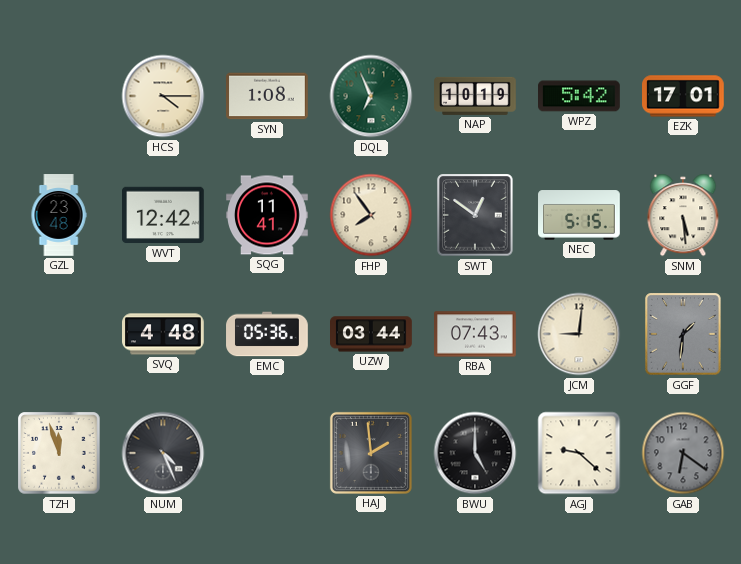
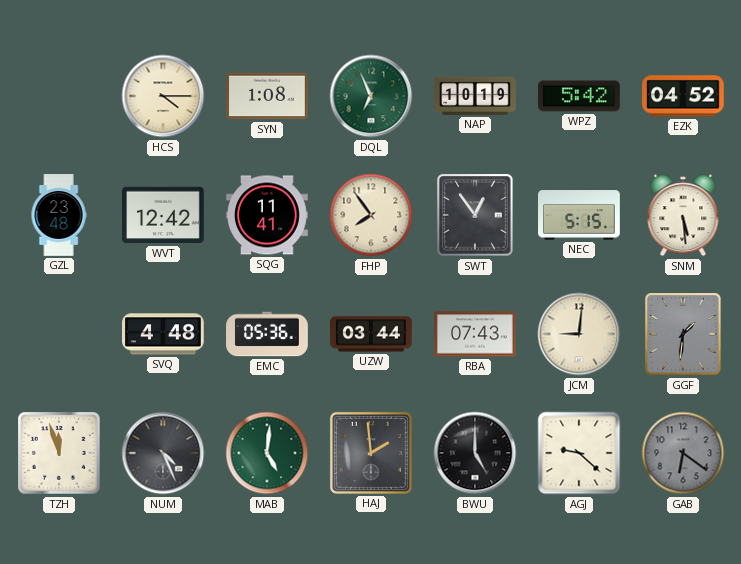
EZK: 17:01 -> 04:52
SWT: 12:51 -> 12:54
MAB: none -> 5:01
